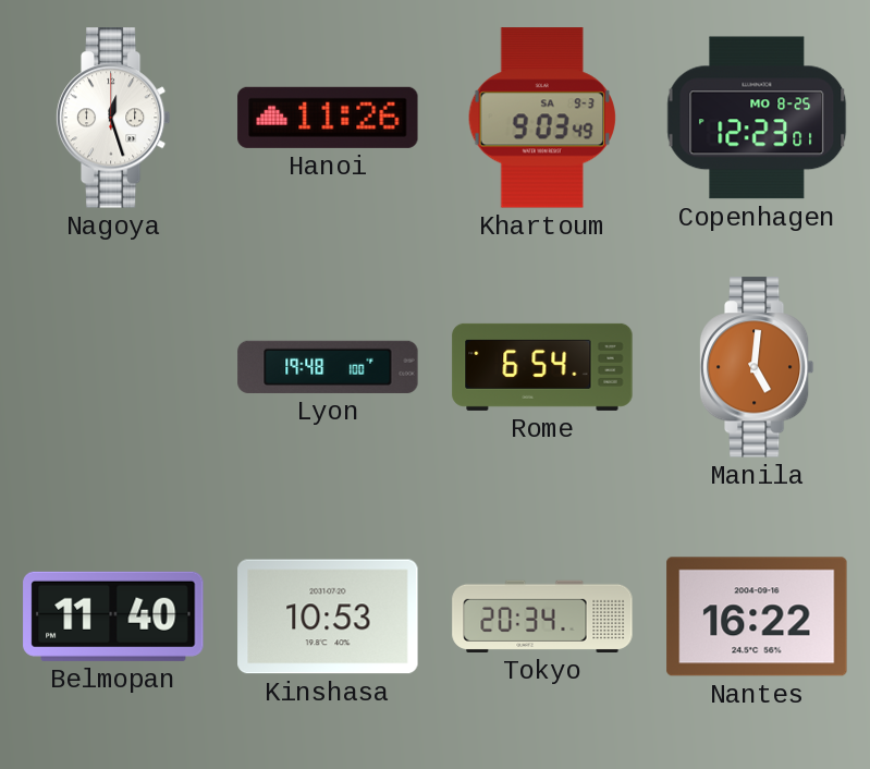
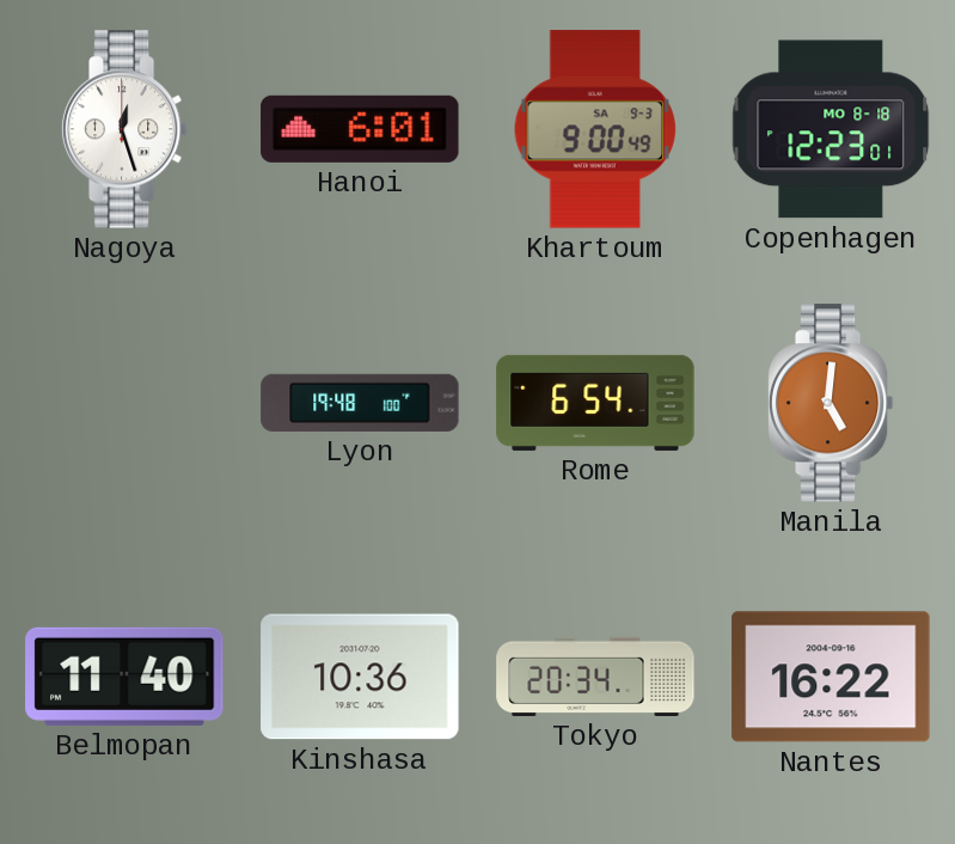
Hanoi: 11:26 -> 6:01
Khartoum: 9:03 -> 9:00
Copenhagen date: MO 8-25 -> MO 8-18
Kinshasa: 10:53 -> 10:36
